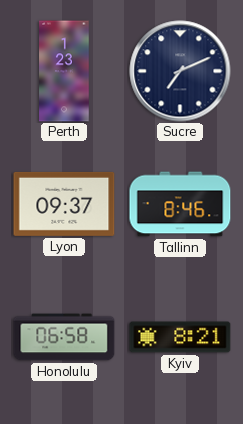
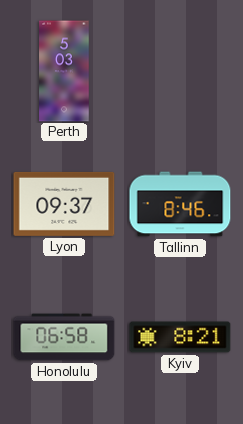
Perth: 1:23 -> 5:03
Sucre: 7:11 -> none
